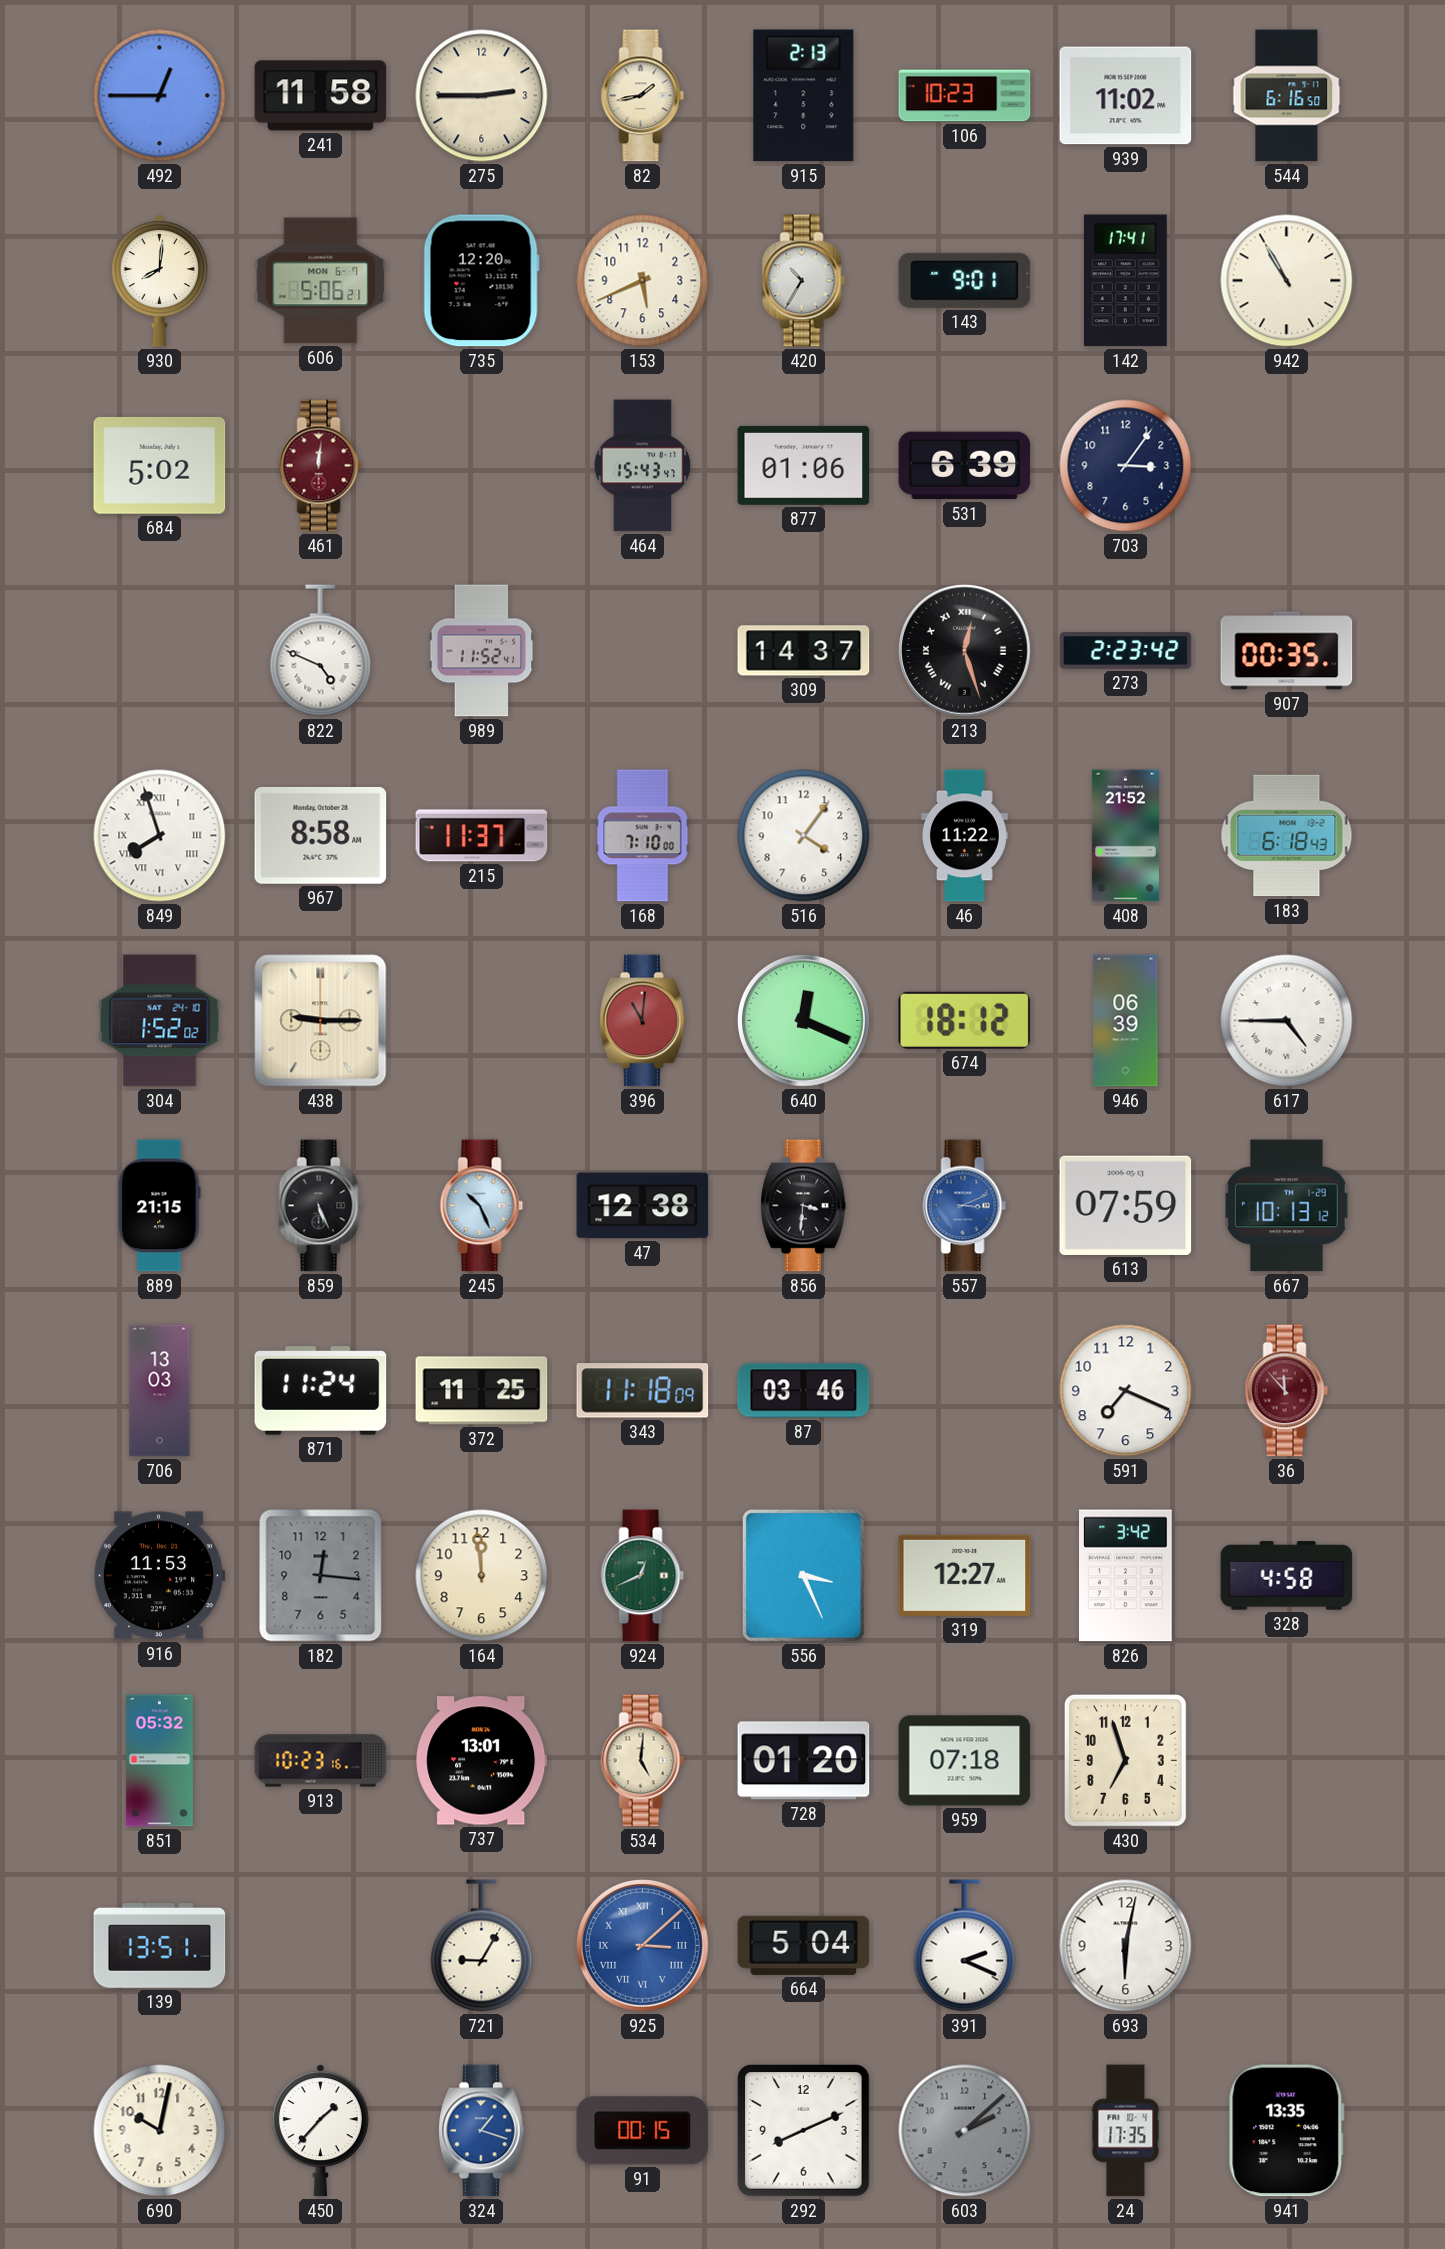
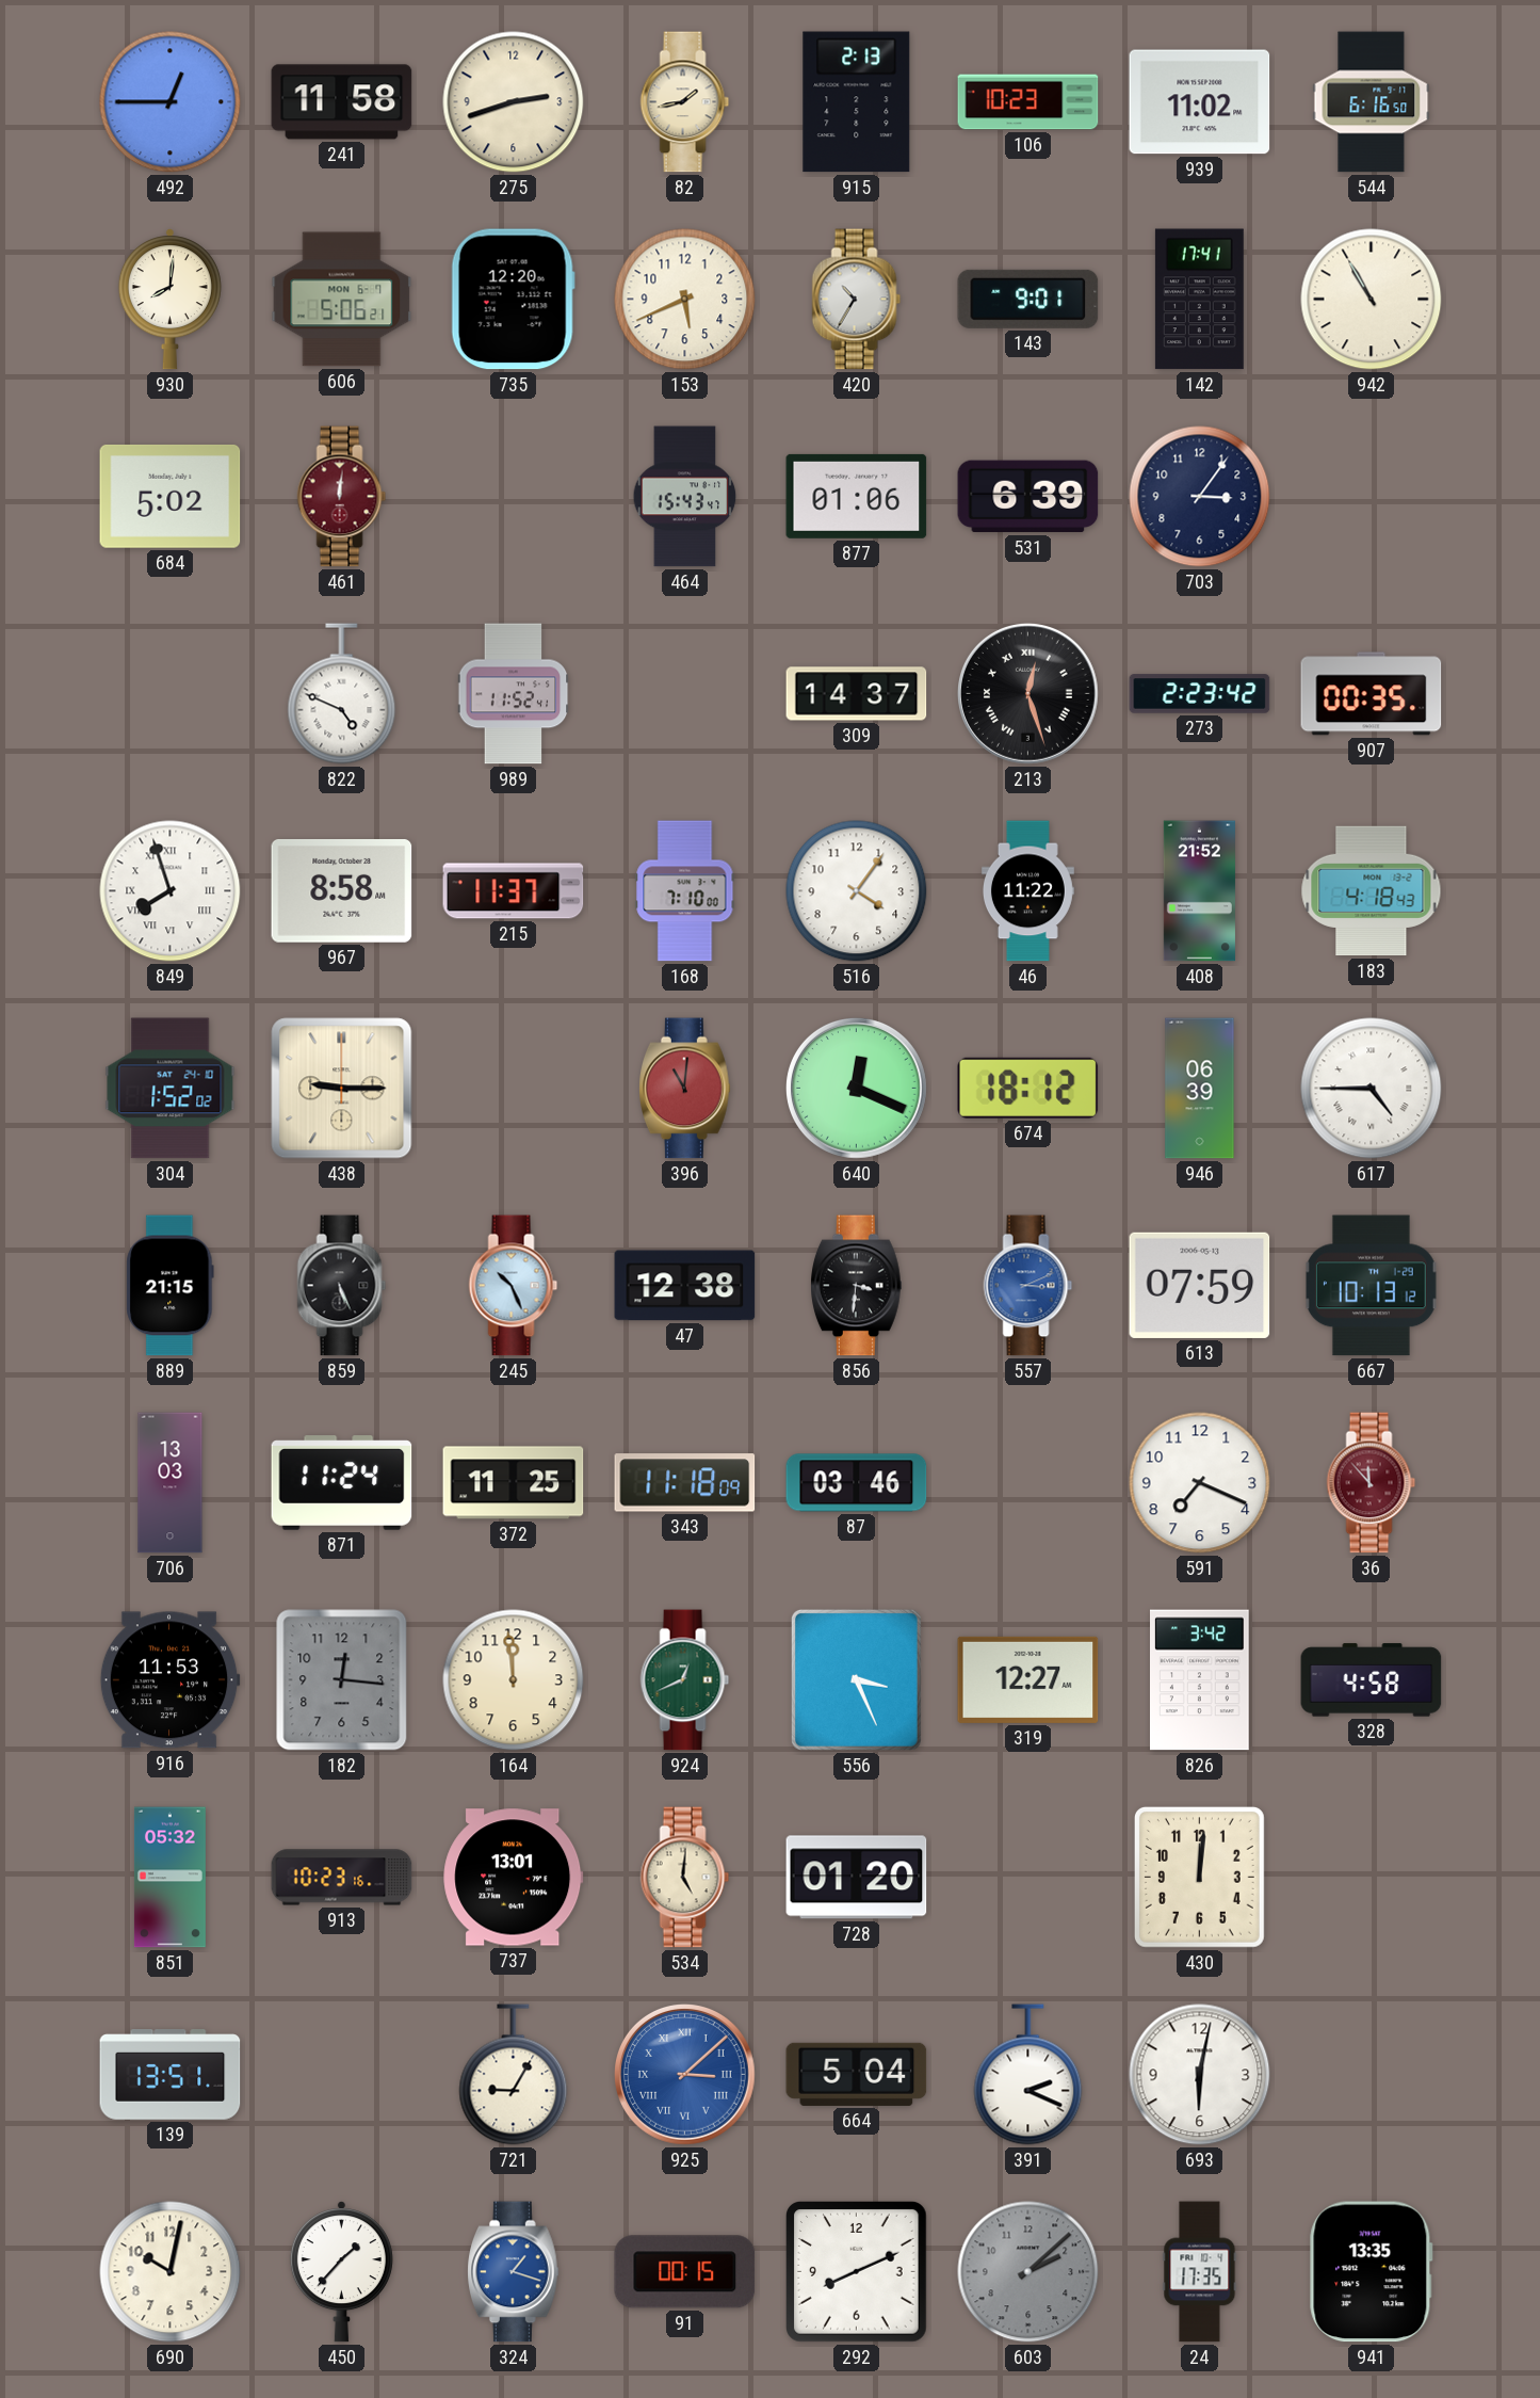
275: 2:45 -> 2:42
183: 6:18 -> 4:18
959: 07:18 -> none
430: 6:57 -> 12:01
